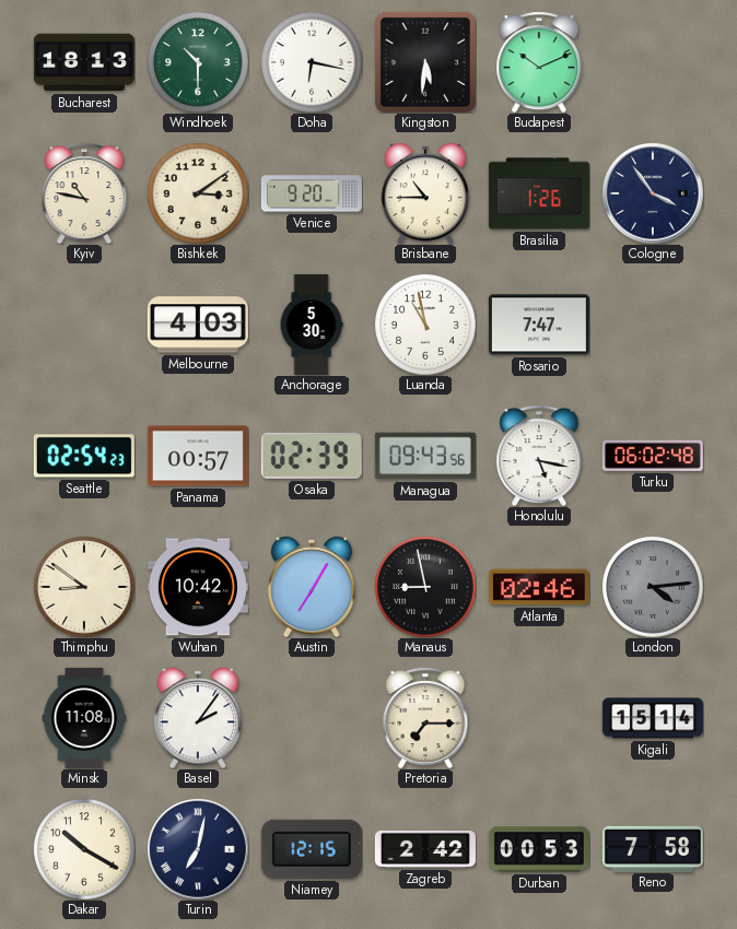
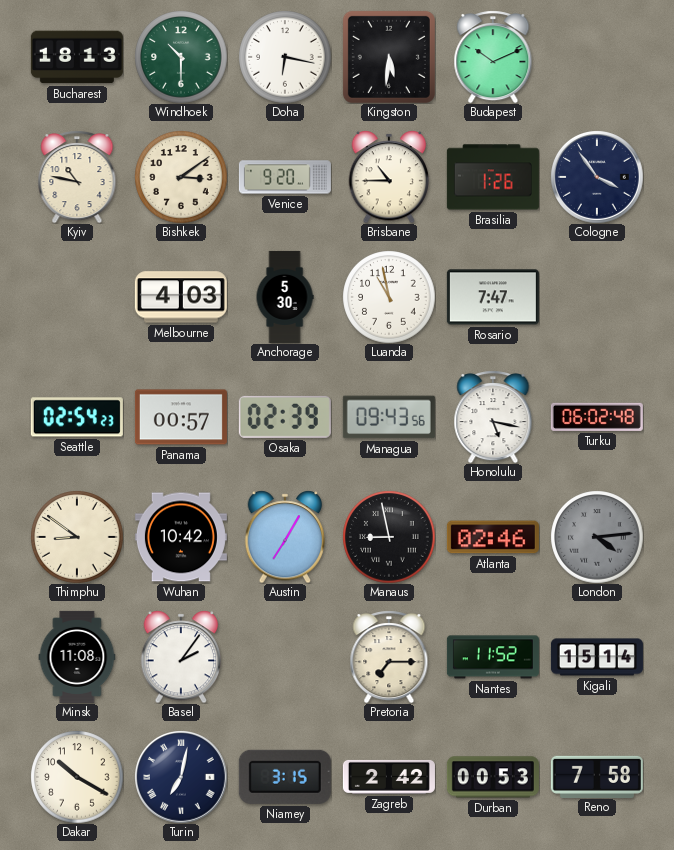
Nantes: none -> 11:52
Niamey: 12:15 -> 3:15
